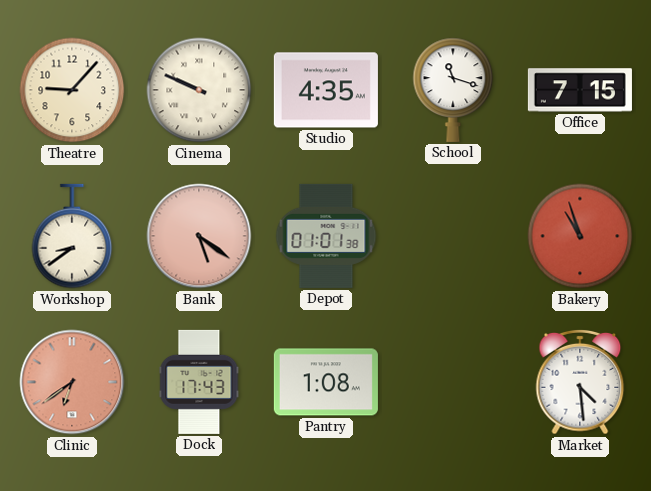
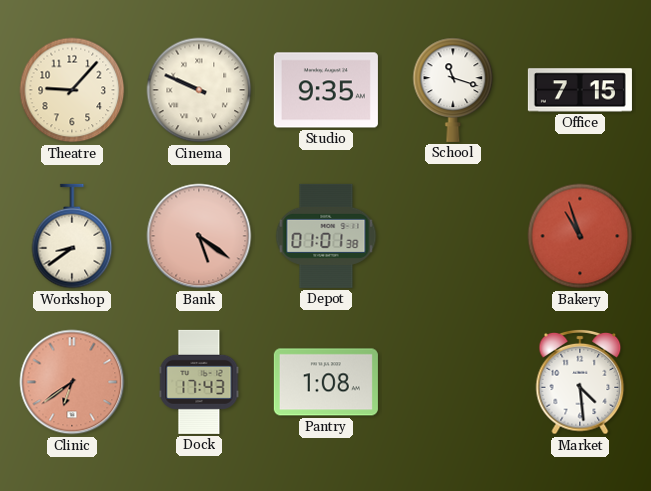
Studio: 4:35 -> 9:35
